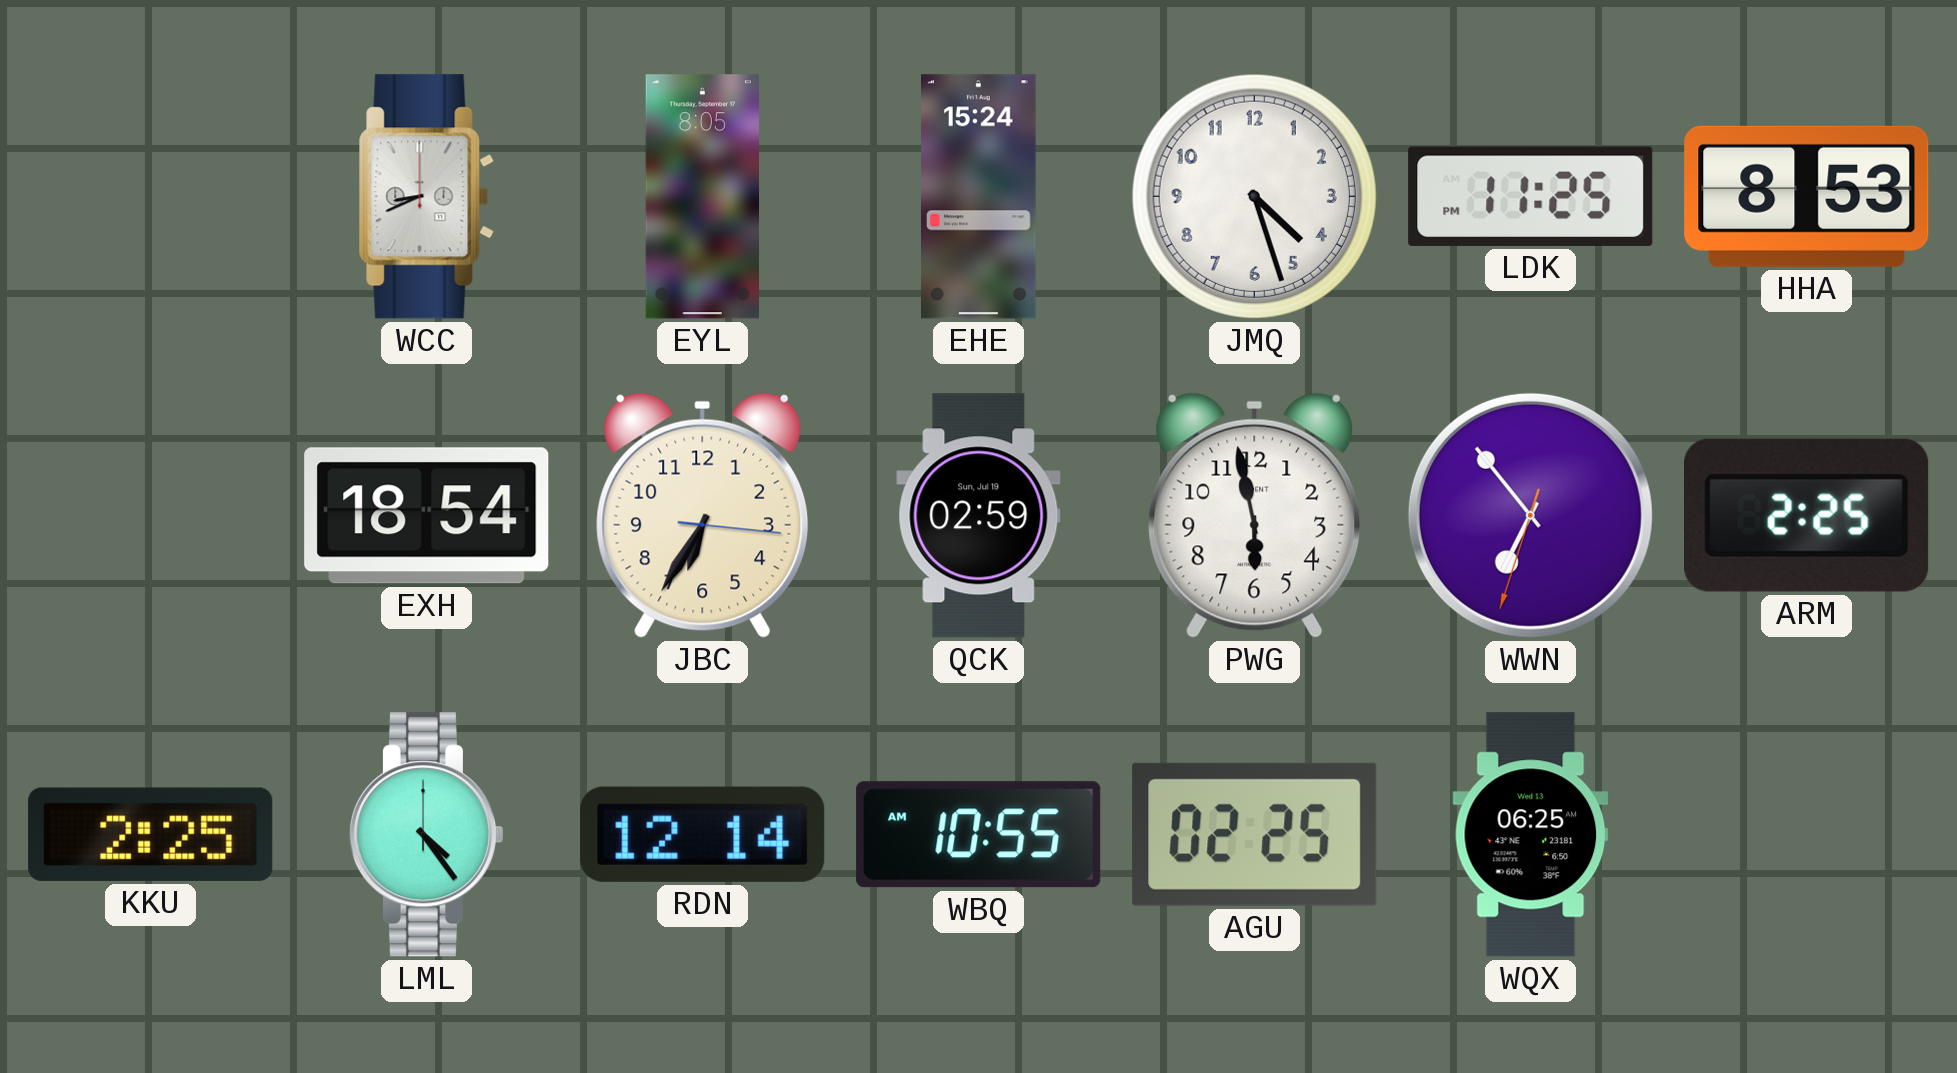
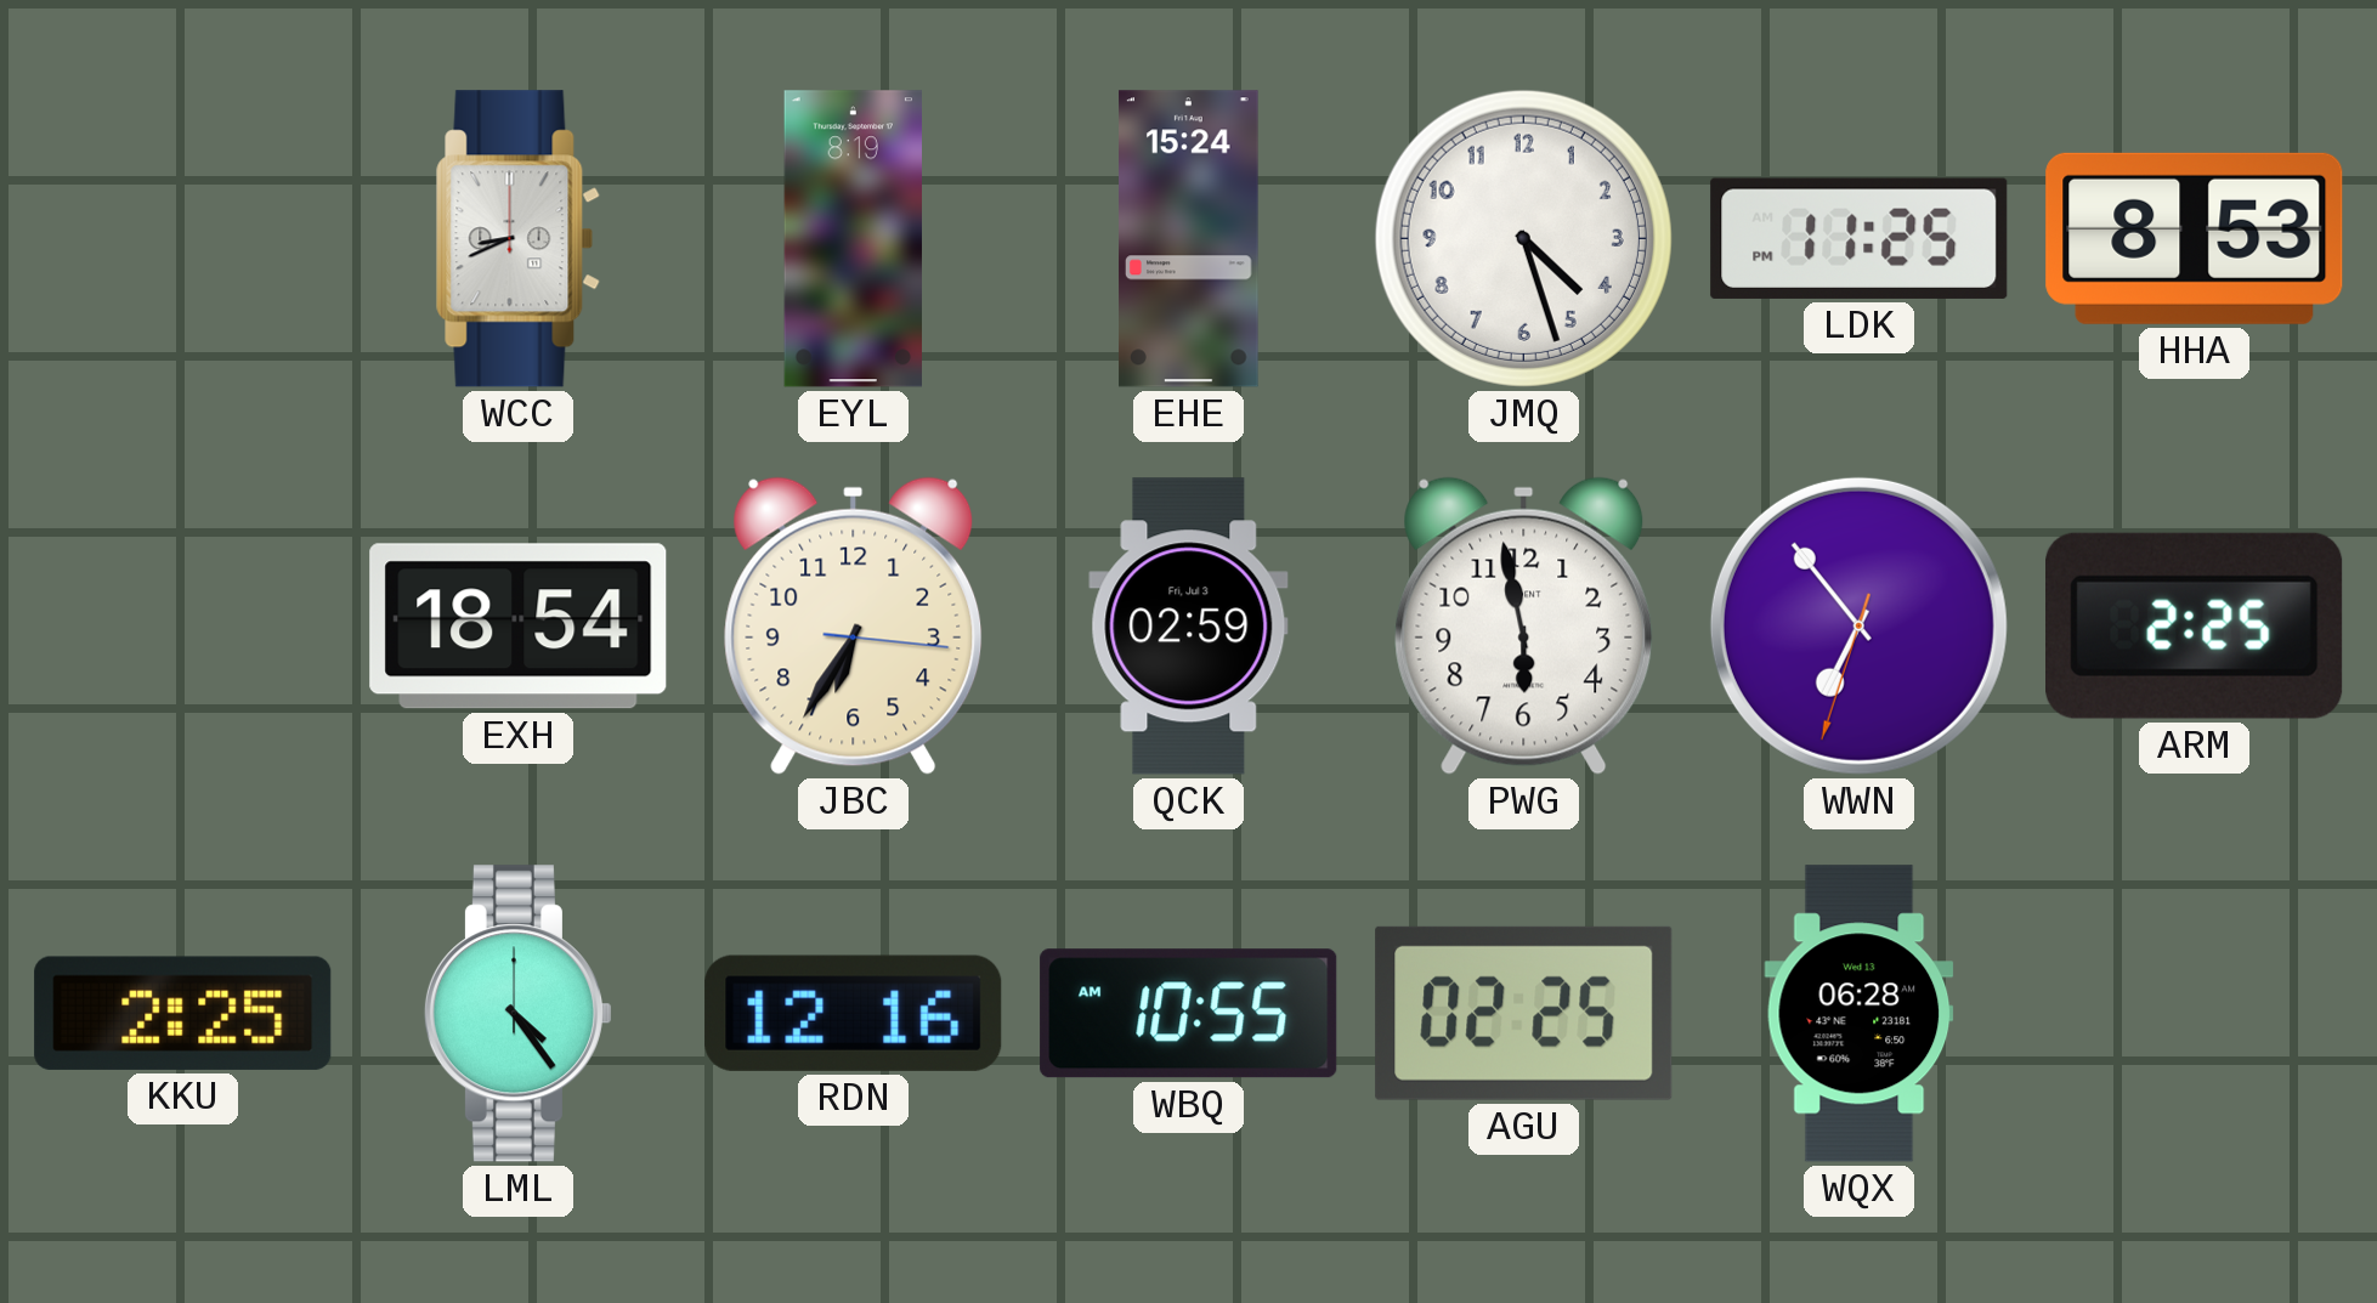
EYL: 8:05 -> 8:19
QCK date: Sun, Jul 19 -> Fri, Jul 3
RDN: 12:14 -> 12:16
WQX: 06:25 -> 06:28
